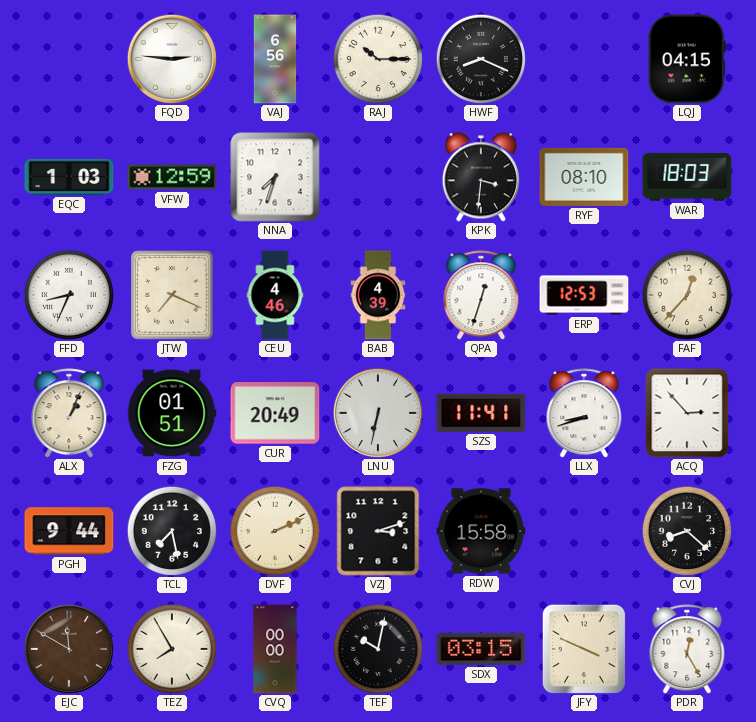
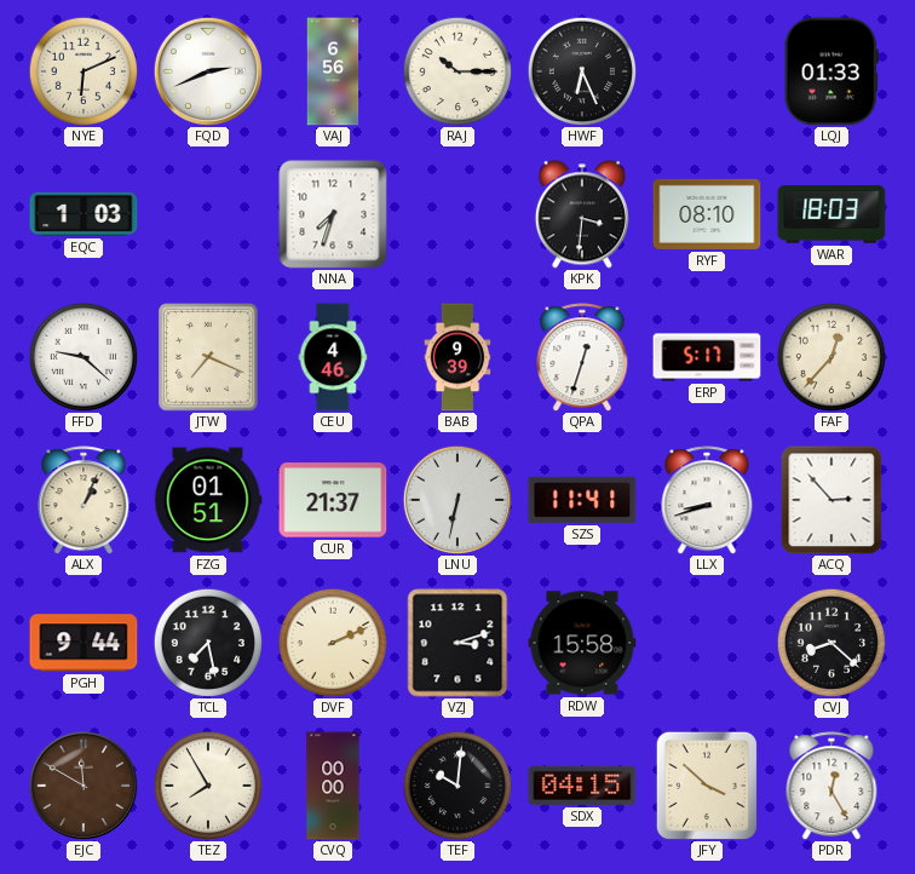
NYE: none -> 6:11
FQD: 2:46 -> 2:41
HWF: 8:19 -> 6:26
LQJ: 04:15 -> 01:33
VFW: 12:59 -> none
FFD: 8:34 -> 9:22
BAB: 4:39 -> 9:39
ERP: 12:53 -> 5:17
CUR: 20:49 -> 21:37
TEF: 10:02 -> 10:01
SDX: 03:15 -> 04:15
JFY: 3:49 -> 3:52
